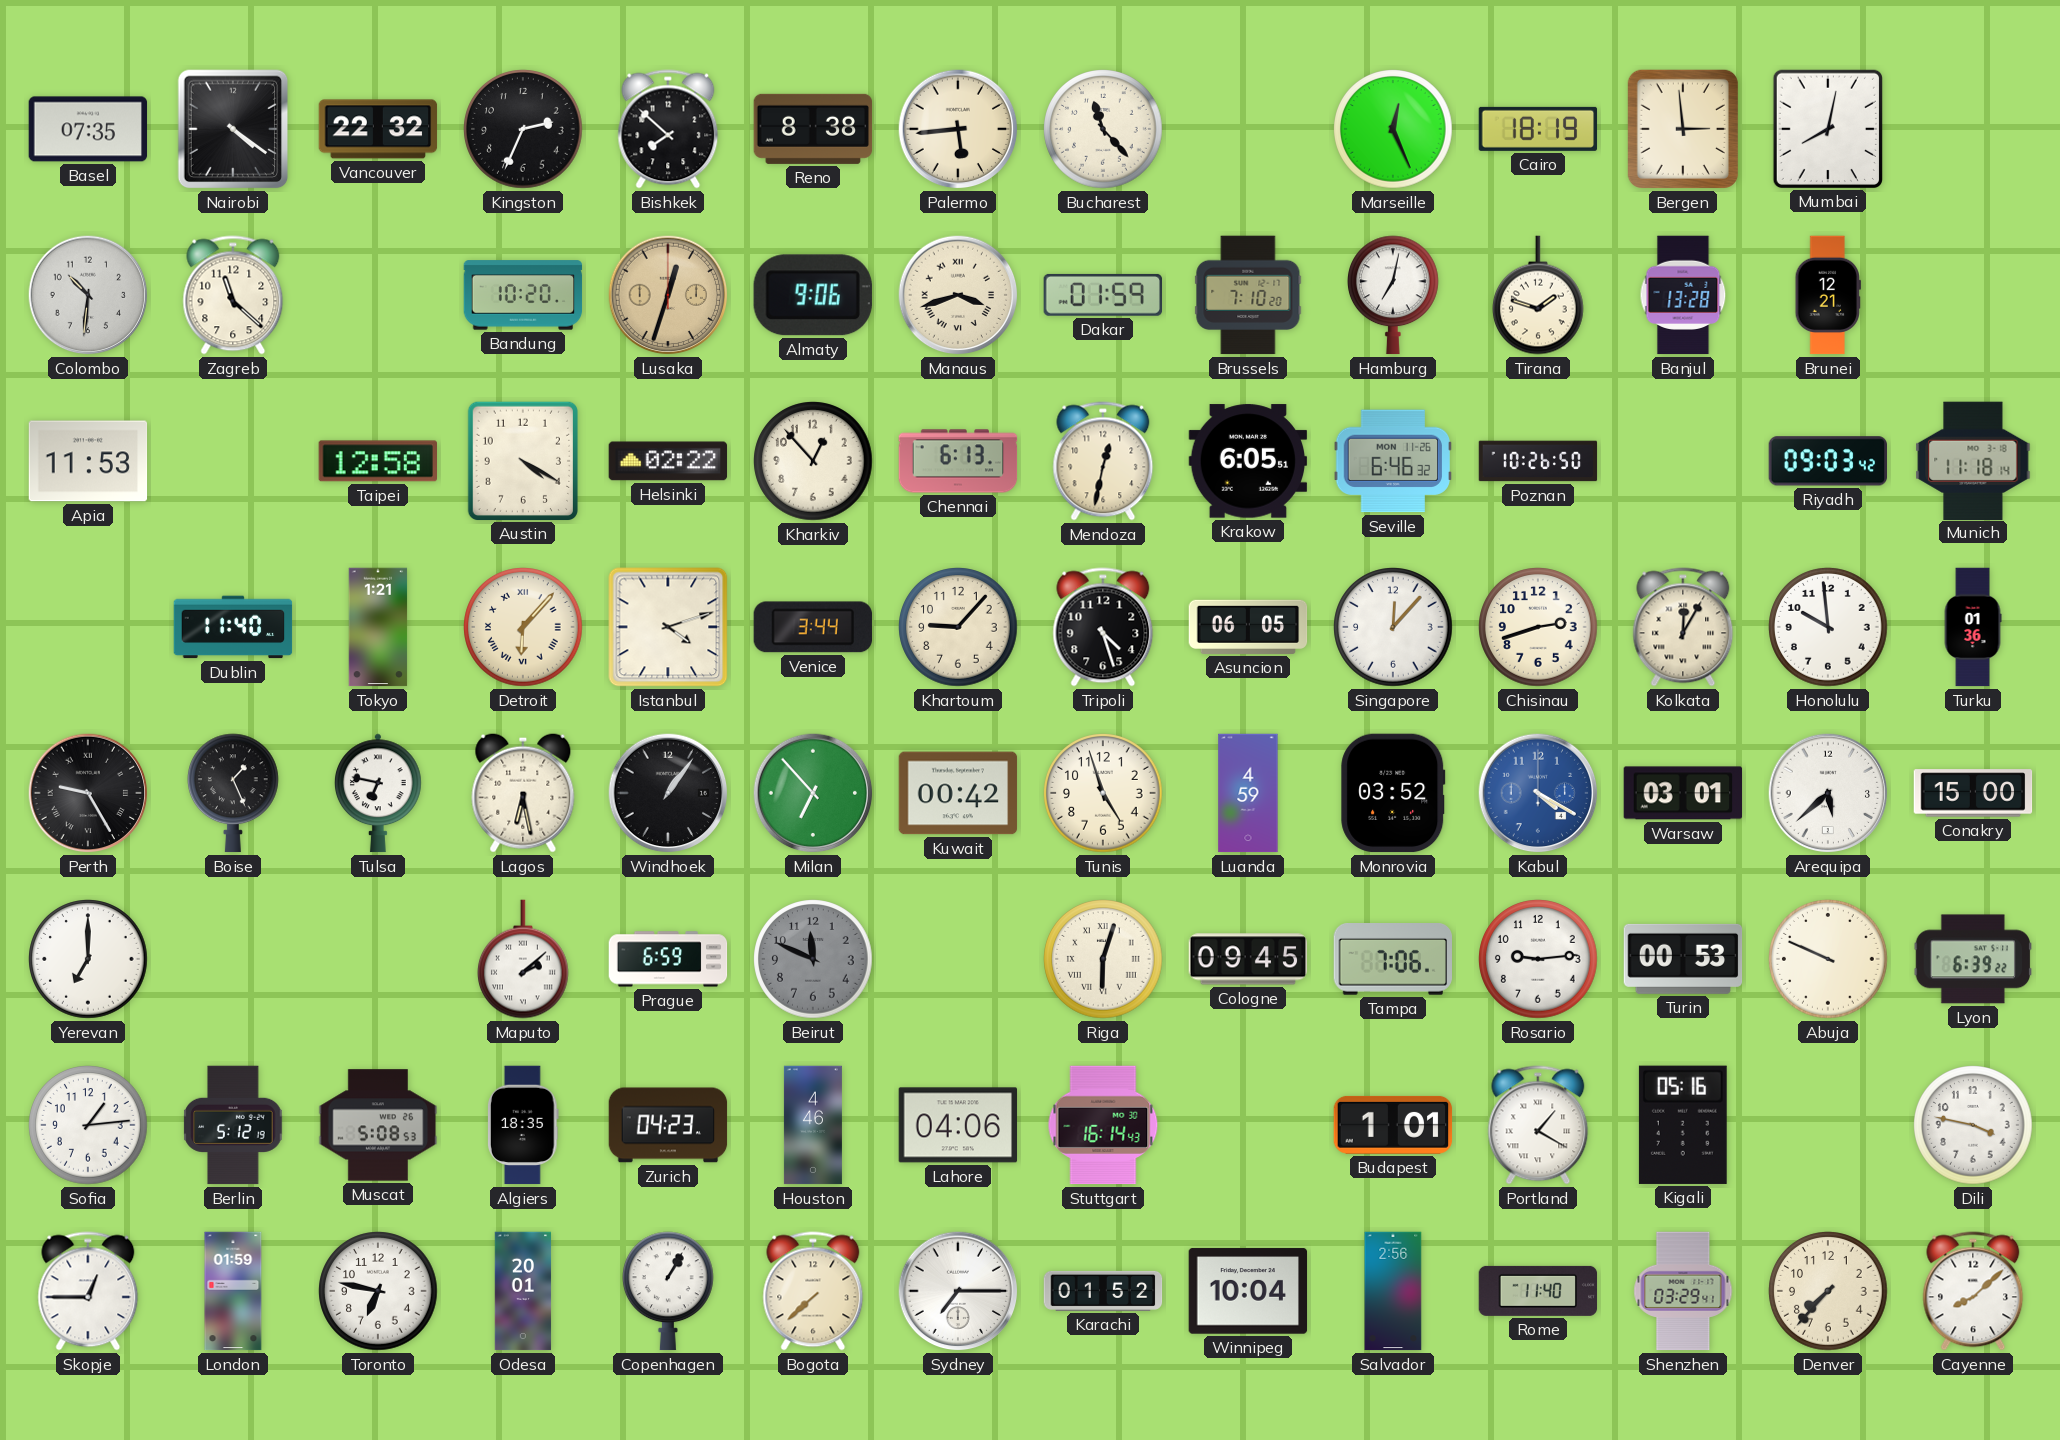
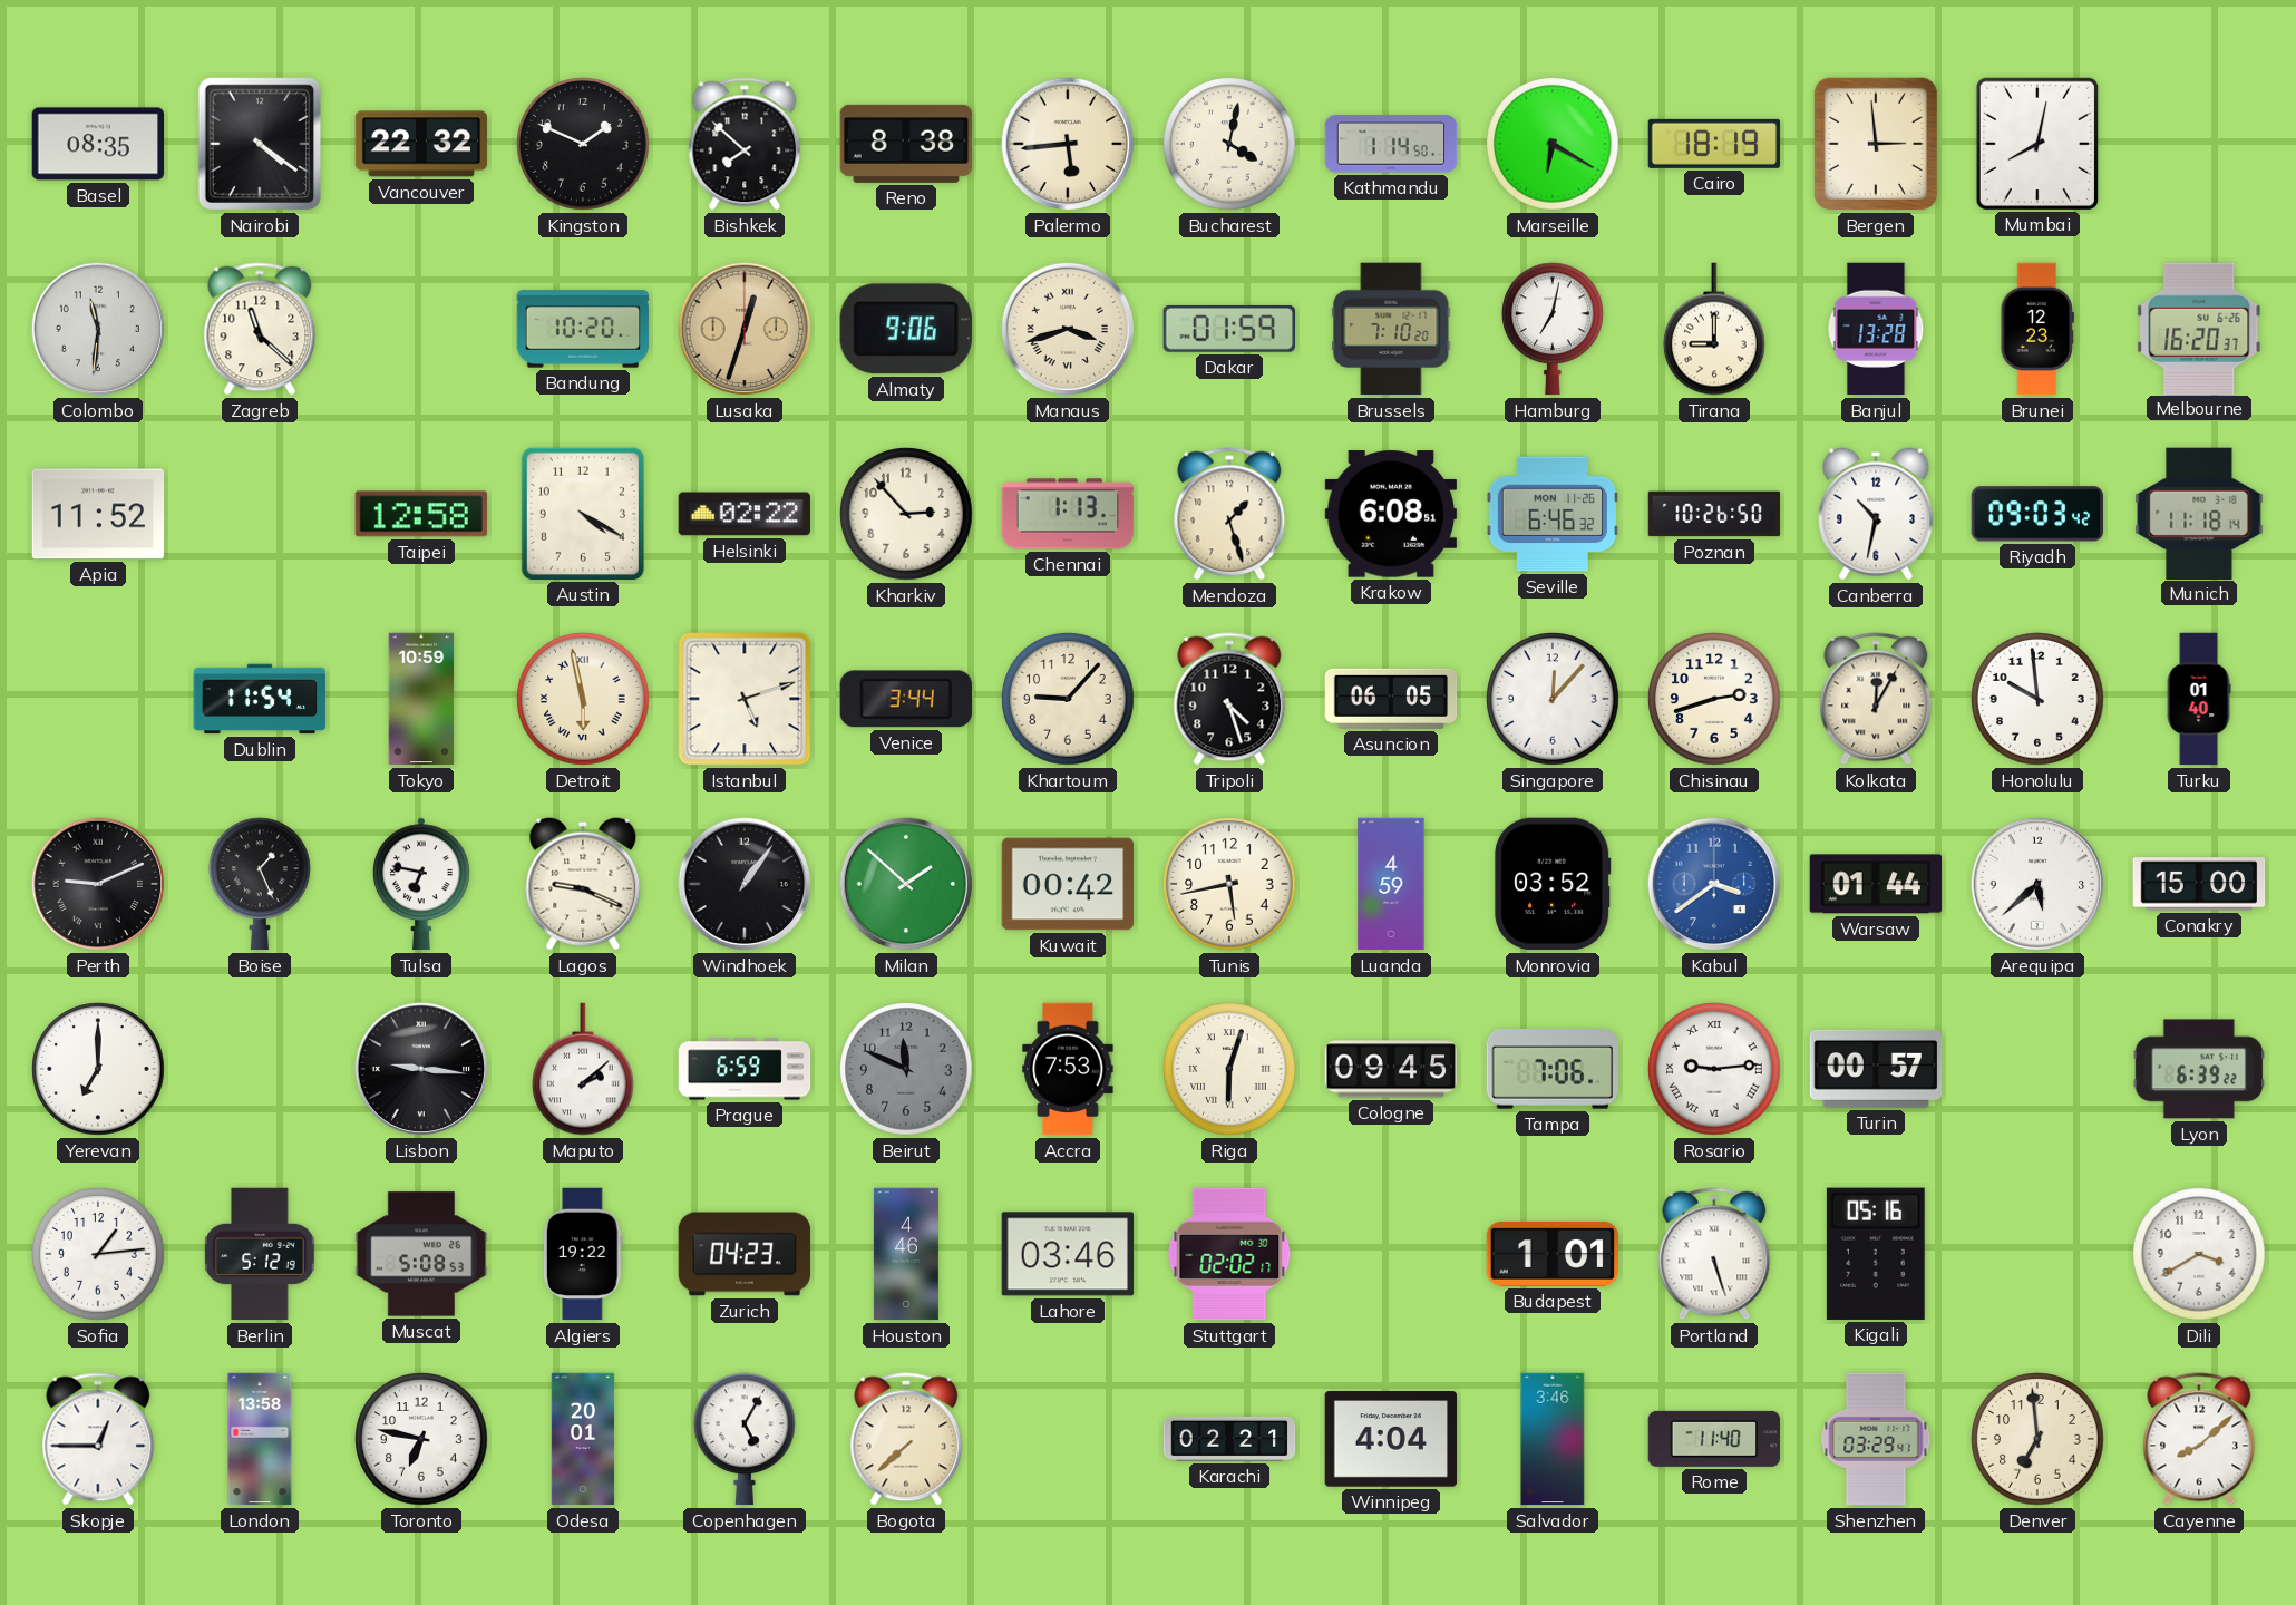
Basel: 07:35 -> 08:35
Kingston: 2:34 -> 1:49
Bucharest: 11:23 -> 4:02
Kathmandu: none -> 1:14
Marseille: 12:26 -> 6:20
Colombo: 10:31 -> 11:31
Tirana: 1:48 -> 9:00
Brunei: 12:21 -> 12:23
Melbourne: none -> 16:20
Apia: 11:53 -> 11:52
Kharkiv: 12:53 -> 2:53
Chennai: 6:13 -> 1:13
Mendoza: 12:32 -> 1:27
Krakow: 6:05 -> 6:08
Canberra: none -> 10:32
Dublin: 11:40 -> 11:54
Tokyo: 1:21 -> 10:59
Detroit: 6:07 -> 5:58
Istanbul: 4:12 -> 5:12
Turku: 01:36 -> 01:40
Perth: 9:25 -> 9:11
Lagos: 6:28 -> 9:19
Milan: 6:53 -> 1:52
Tunis: 4:57 -> 5:43
Kabul: 4:20 -> 3:39
Warsaw: 03:01 -> 01:44
Lisbon: none -> 9:16
Accra: none -> 7:53
Rosario numerals: Arabic -> Roman
Turin: 00:53 -> 00:57
Abuja: 9:49 -> none
Algiers: 18:35 -> 19:22
Lahore: 04:06 -> 03:46
Stuttgart: 16:14 -> 02:02
Portland: 1:20 -> 5:27
Dili: 3:47 -> 3:40
London: 01:59 -> 13:58
Copenhagen: 1:05 -> 5:05
Sydney: 7:15 -> none
Karachi: 01:52 -> 02:21
Winnipeg: 10:04 -> 4:04
Salvador: 2:56 -> 3:46
Denver: 7:37 -> 6:59
